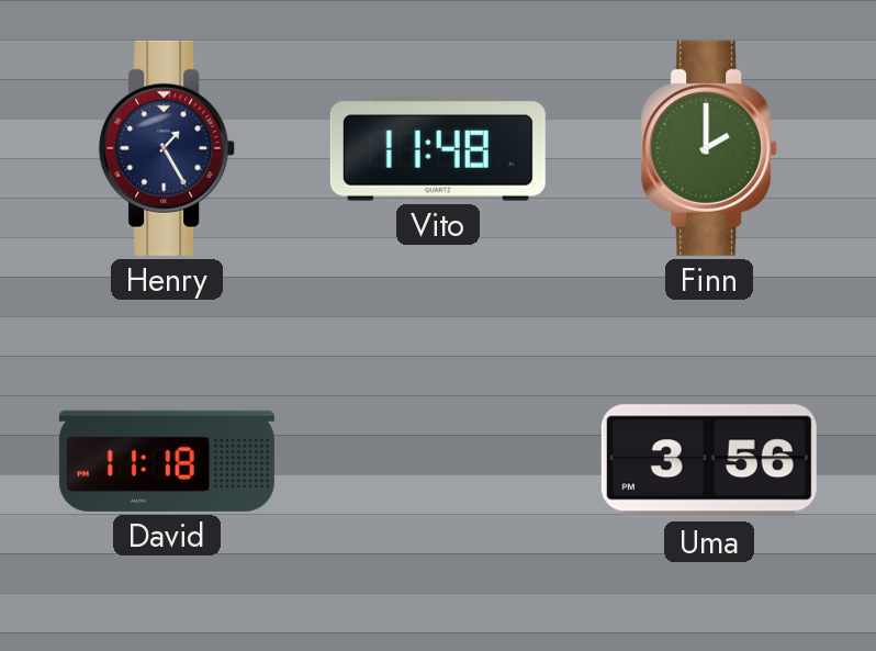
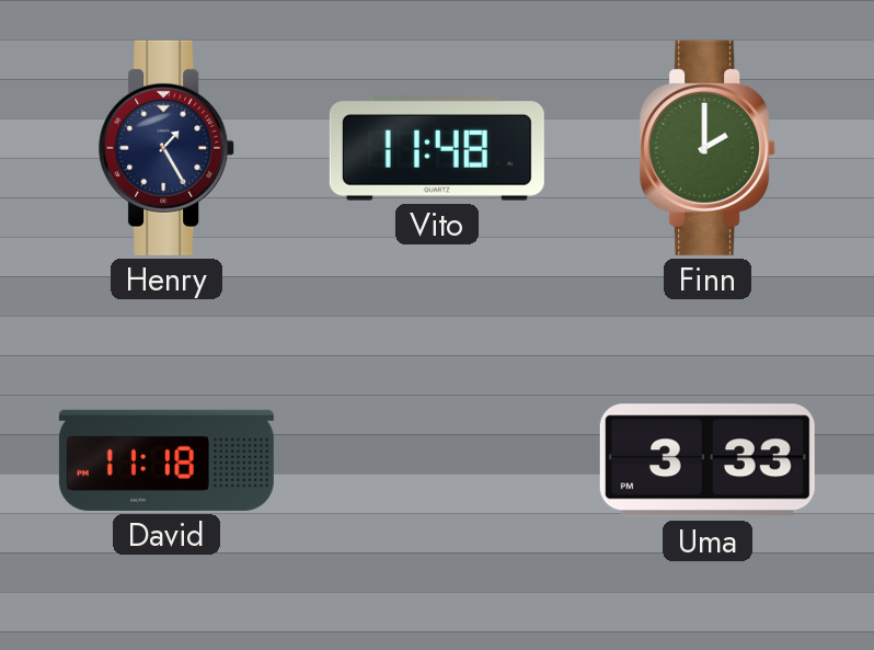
Uma: 3:56 -> 3:33
